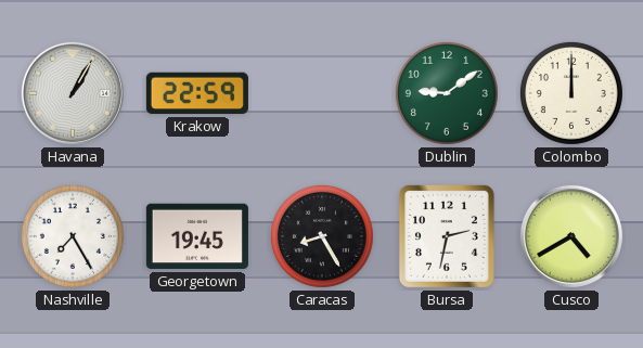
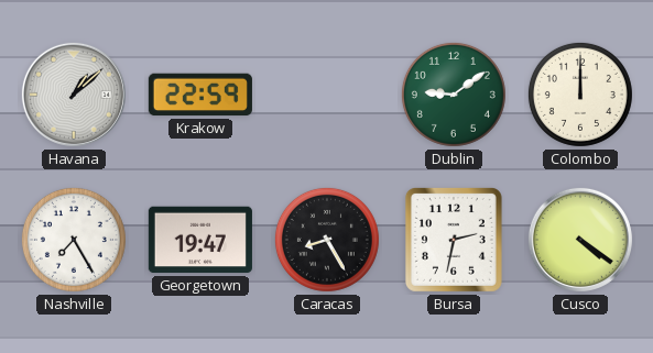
Havana: 1:05 -> 1:08
Georgetown: 19:45 -> 19:47
Cusco: 4:40 -> 4:21
